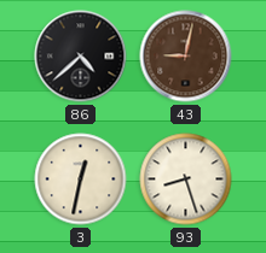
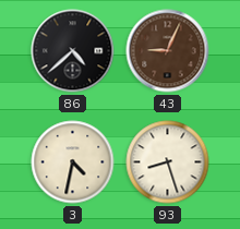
43: 9:02 -> 9:04
3: 12:32 -> 4:32
